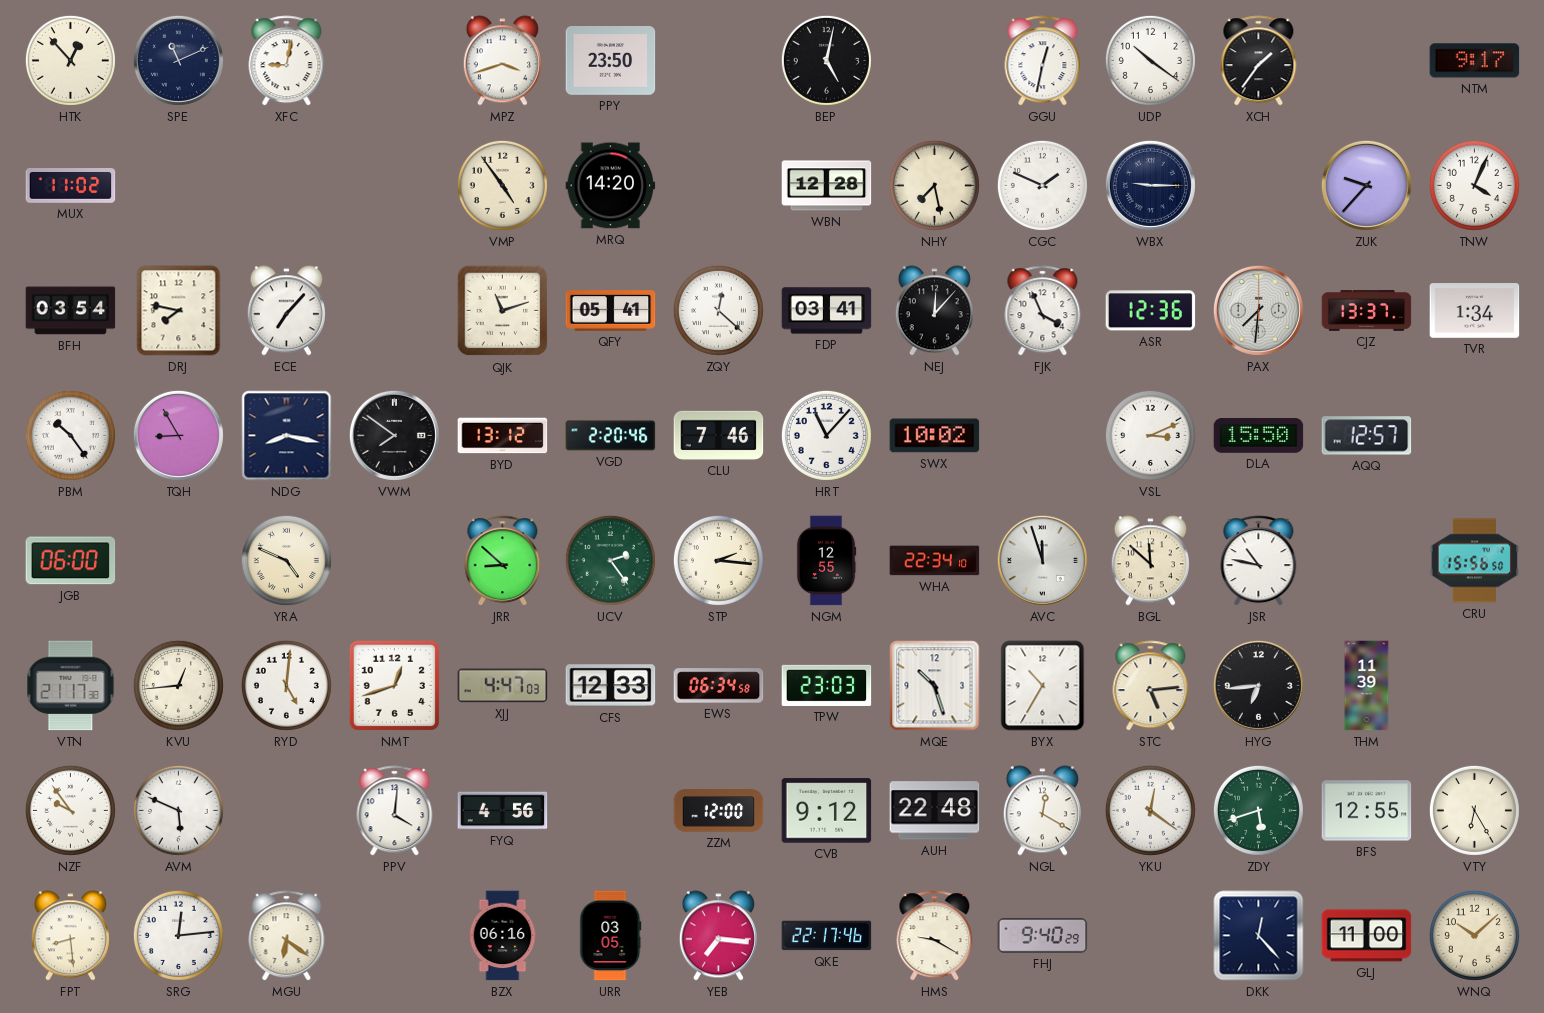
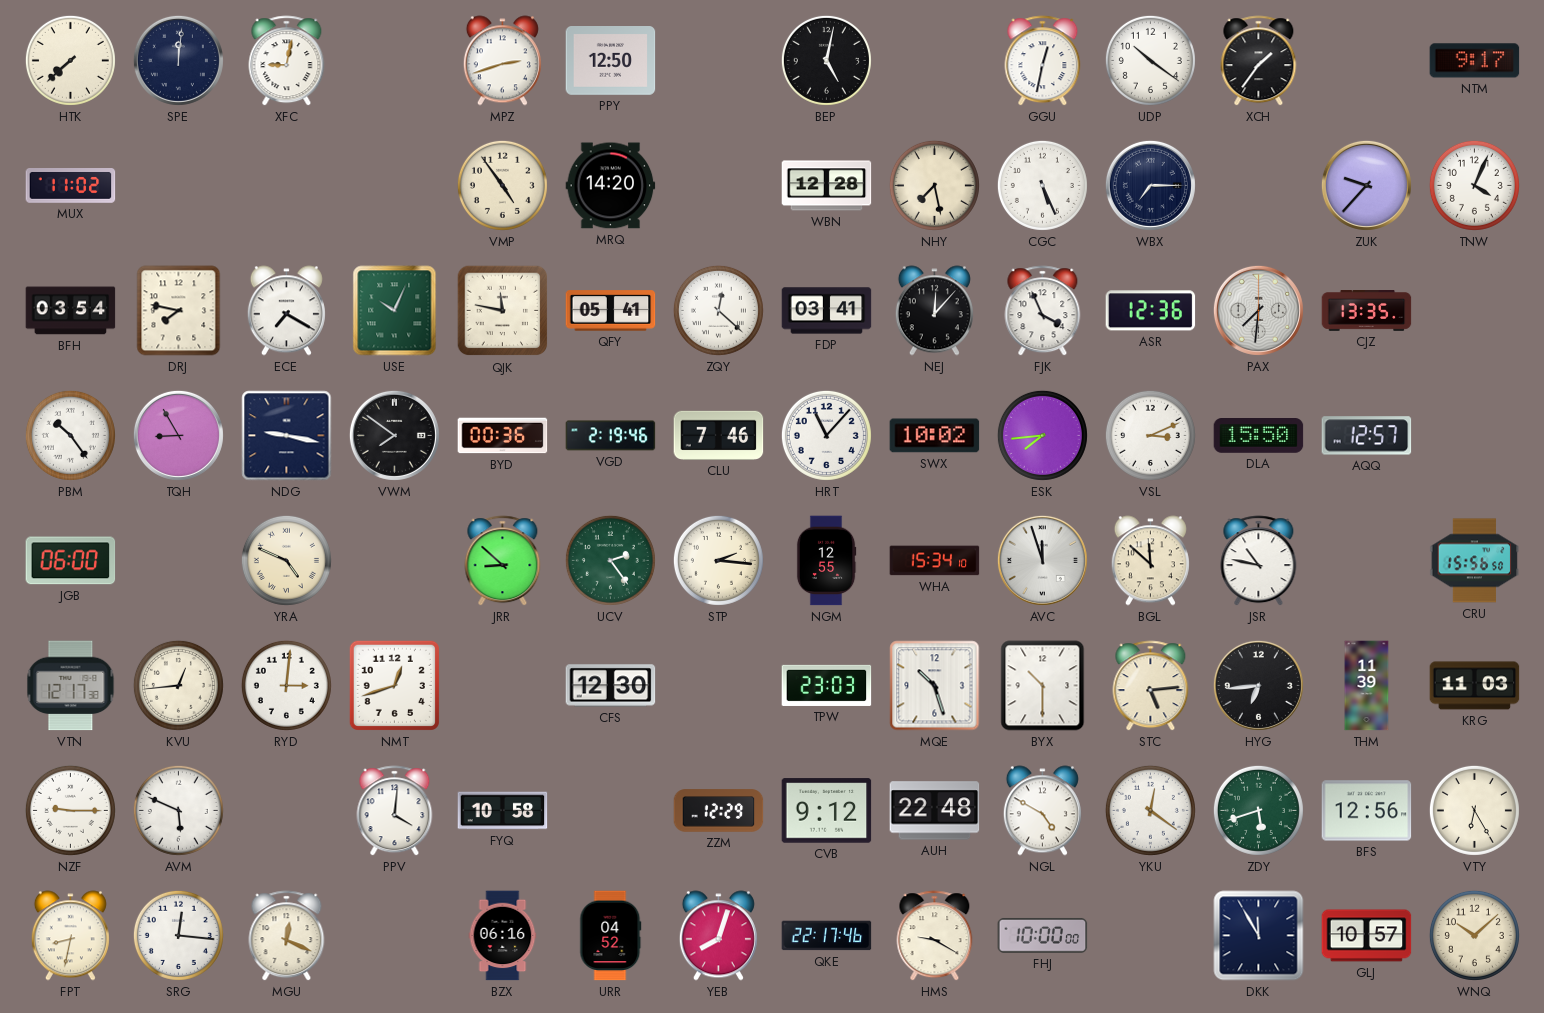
HTK: 12:53 -> 7:38
SPE: 11:11 -> 12:01
MPZ: 3:42 -> 2:42
PPY: 23:50 -> 12:50
CGC: 1:49 -> 5:26
WBX: 9:15 -> 7:15
ECE: 7:07 -> 7:20
USE: none -> 10:04
QJK: 11:12 -> 11:47
CJZ: 13:37 -> 13:35
TVR: 1:34 -> none
NDG: 8:17 -> 9:17
BYD: 13:12 -> 00:36
VGD: 2:20 -> 2:19
ESK: none -> 7:44
WHA: 22:34 -> 15:34
VTN: 21:17 -> 12:17
RYD: 5:01 -> 3:01
XJJ: 4:47 -> none
CFS: 12:33 -> 12:30
EWS: 06:34 -> none
BYX: 10:35 -> 10:30
KRG: none -> 11:03
NZF: 9:54 -> 9:15
FYQ: 4:56 -> 10:58
ZZM: 12:00 -> 12:29
NGL: 12:20 -> 4:50
BFS: 12:55 -> 12:56
FPT: 8:29 -> 8:32
SRG: 12:14 -> 12:16
MGU: 6:21 -> 12:19
URR: 03:05 -> 04:52
YEB: 7:16 -> 8:03
FHJ: 9:40 -> 10:00
DKK: 12:23 -> 11:55
GLJ: 11:00 -> 10:57
